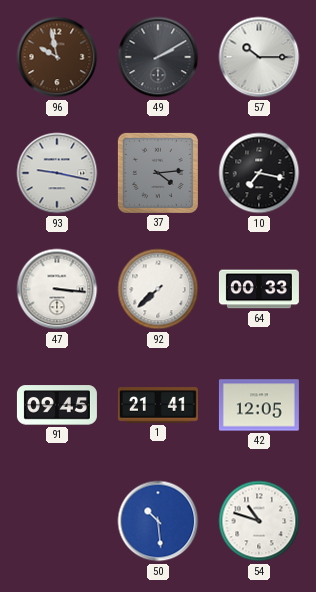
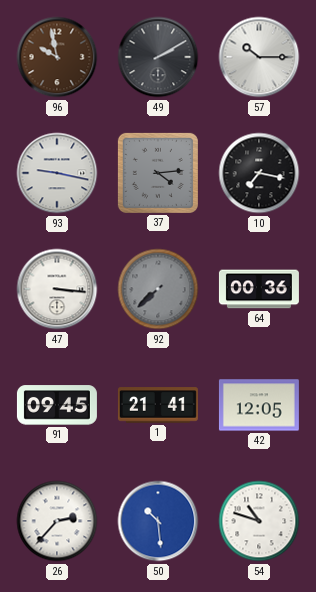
92 dial: white -> grey
64: 00:33 -> 00:36
26: none -> 2:37
